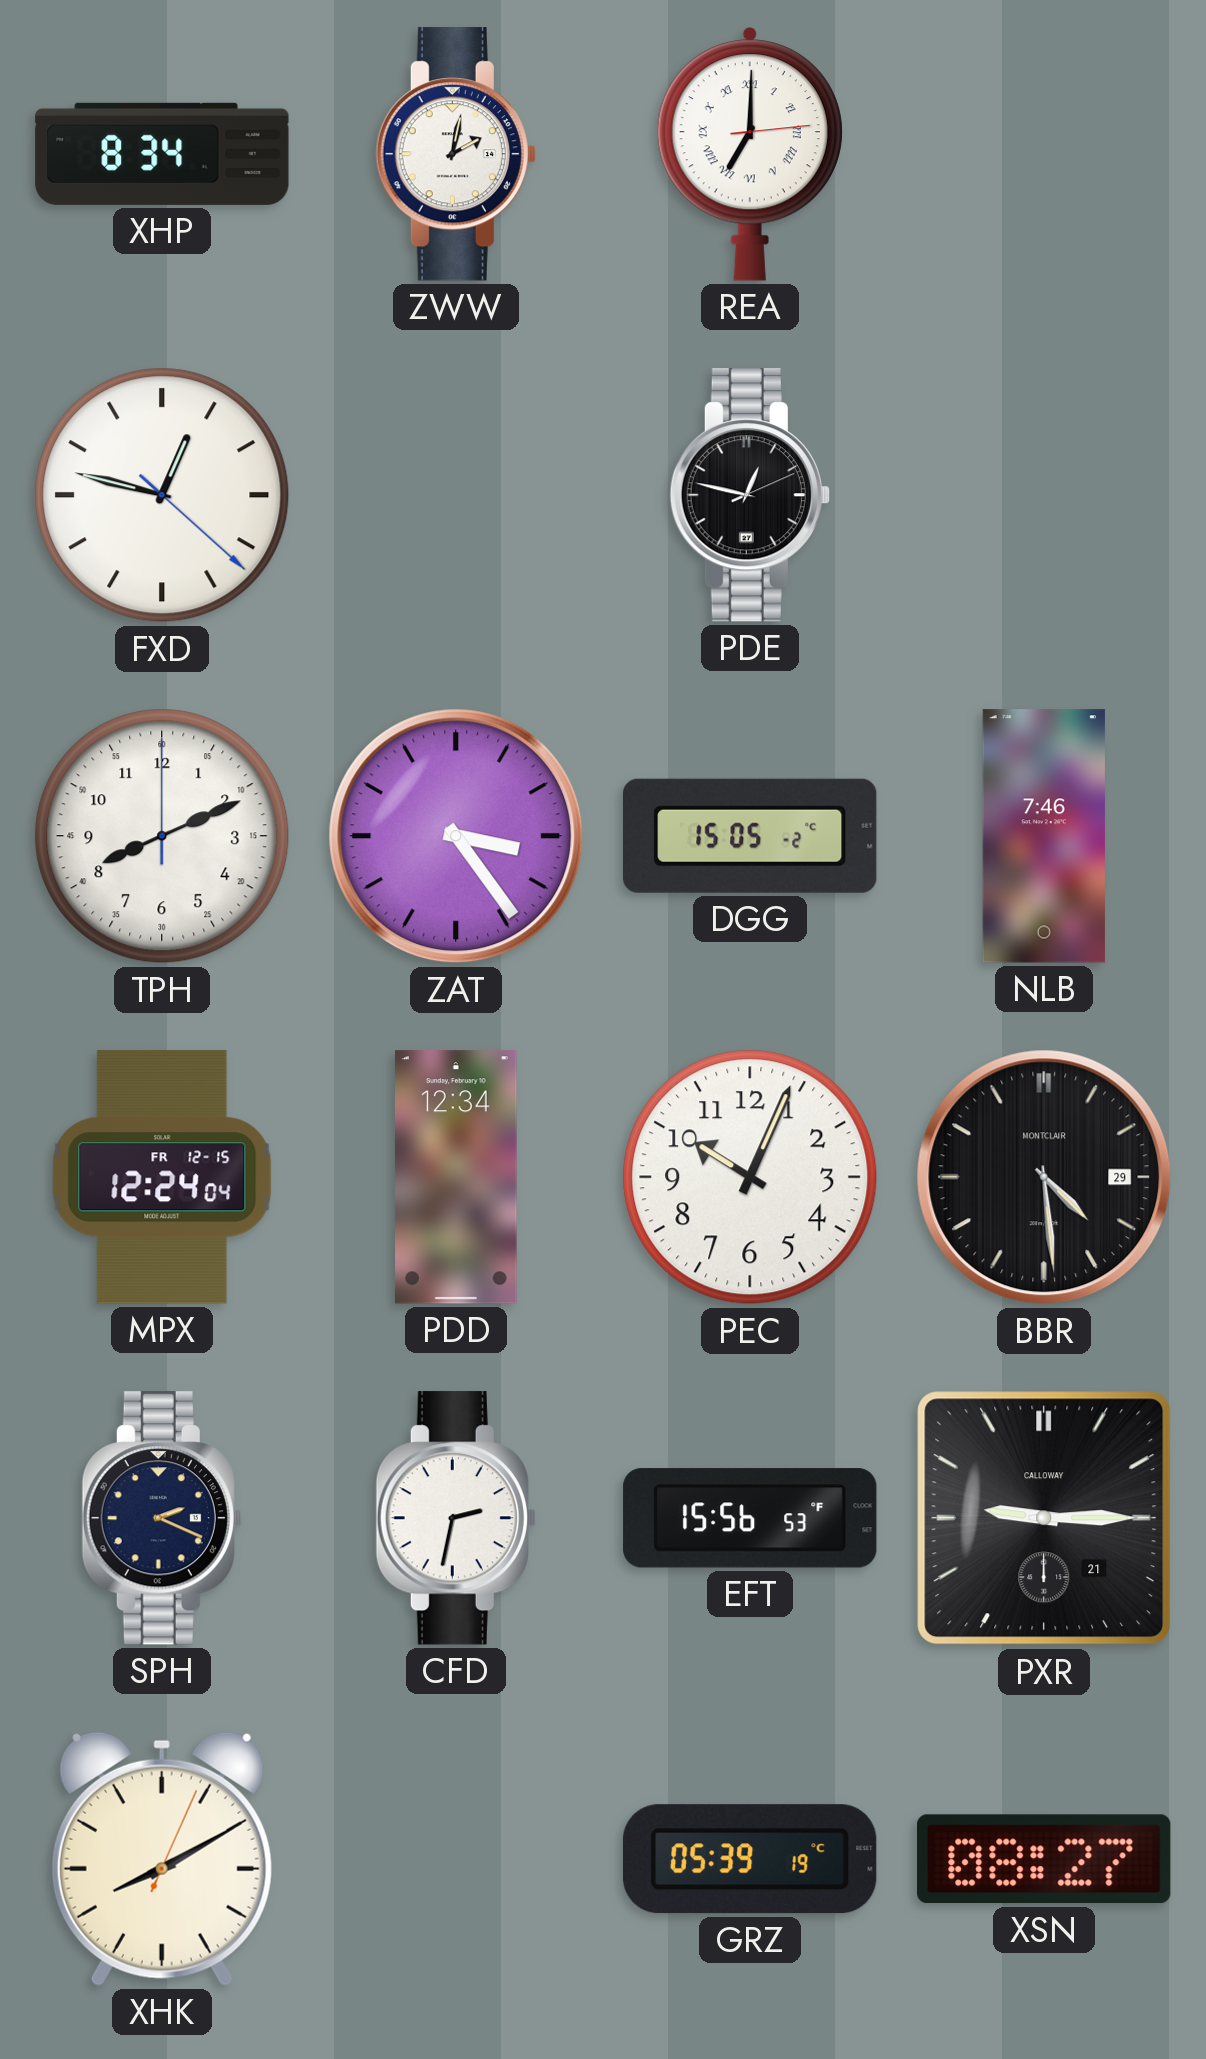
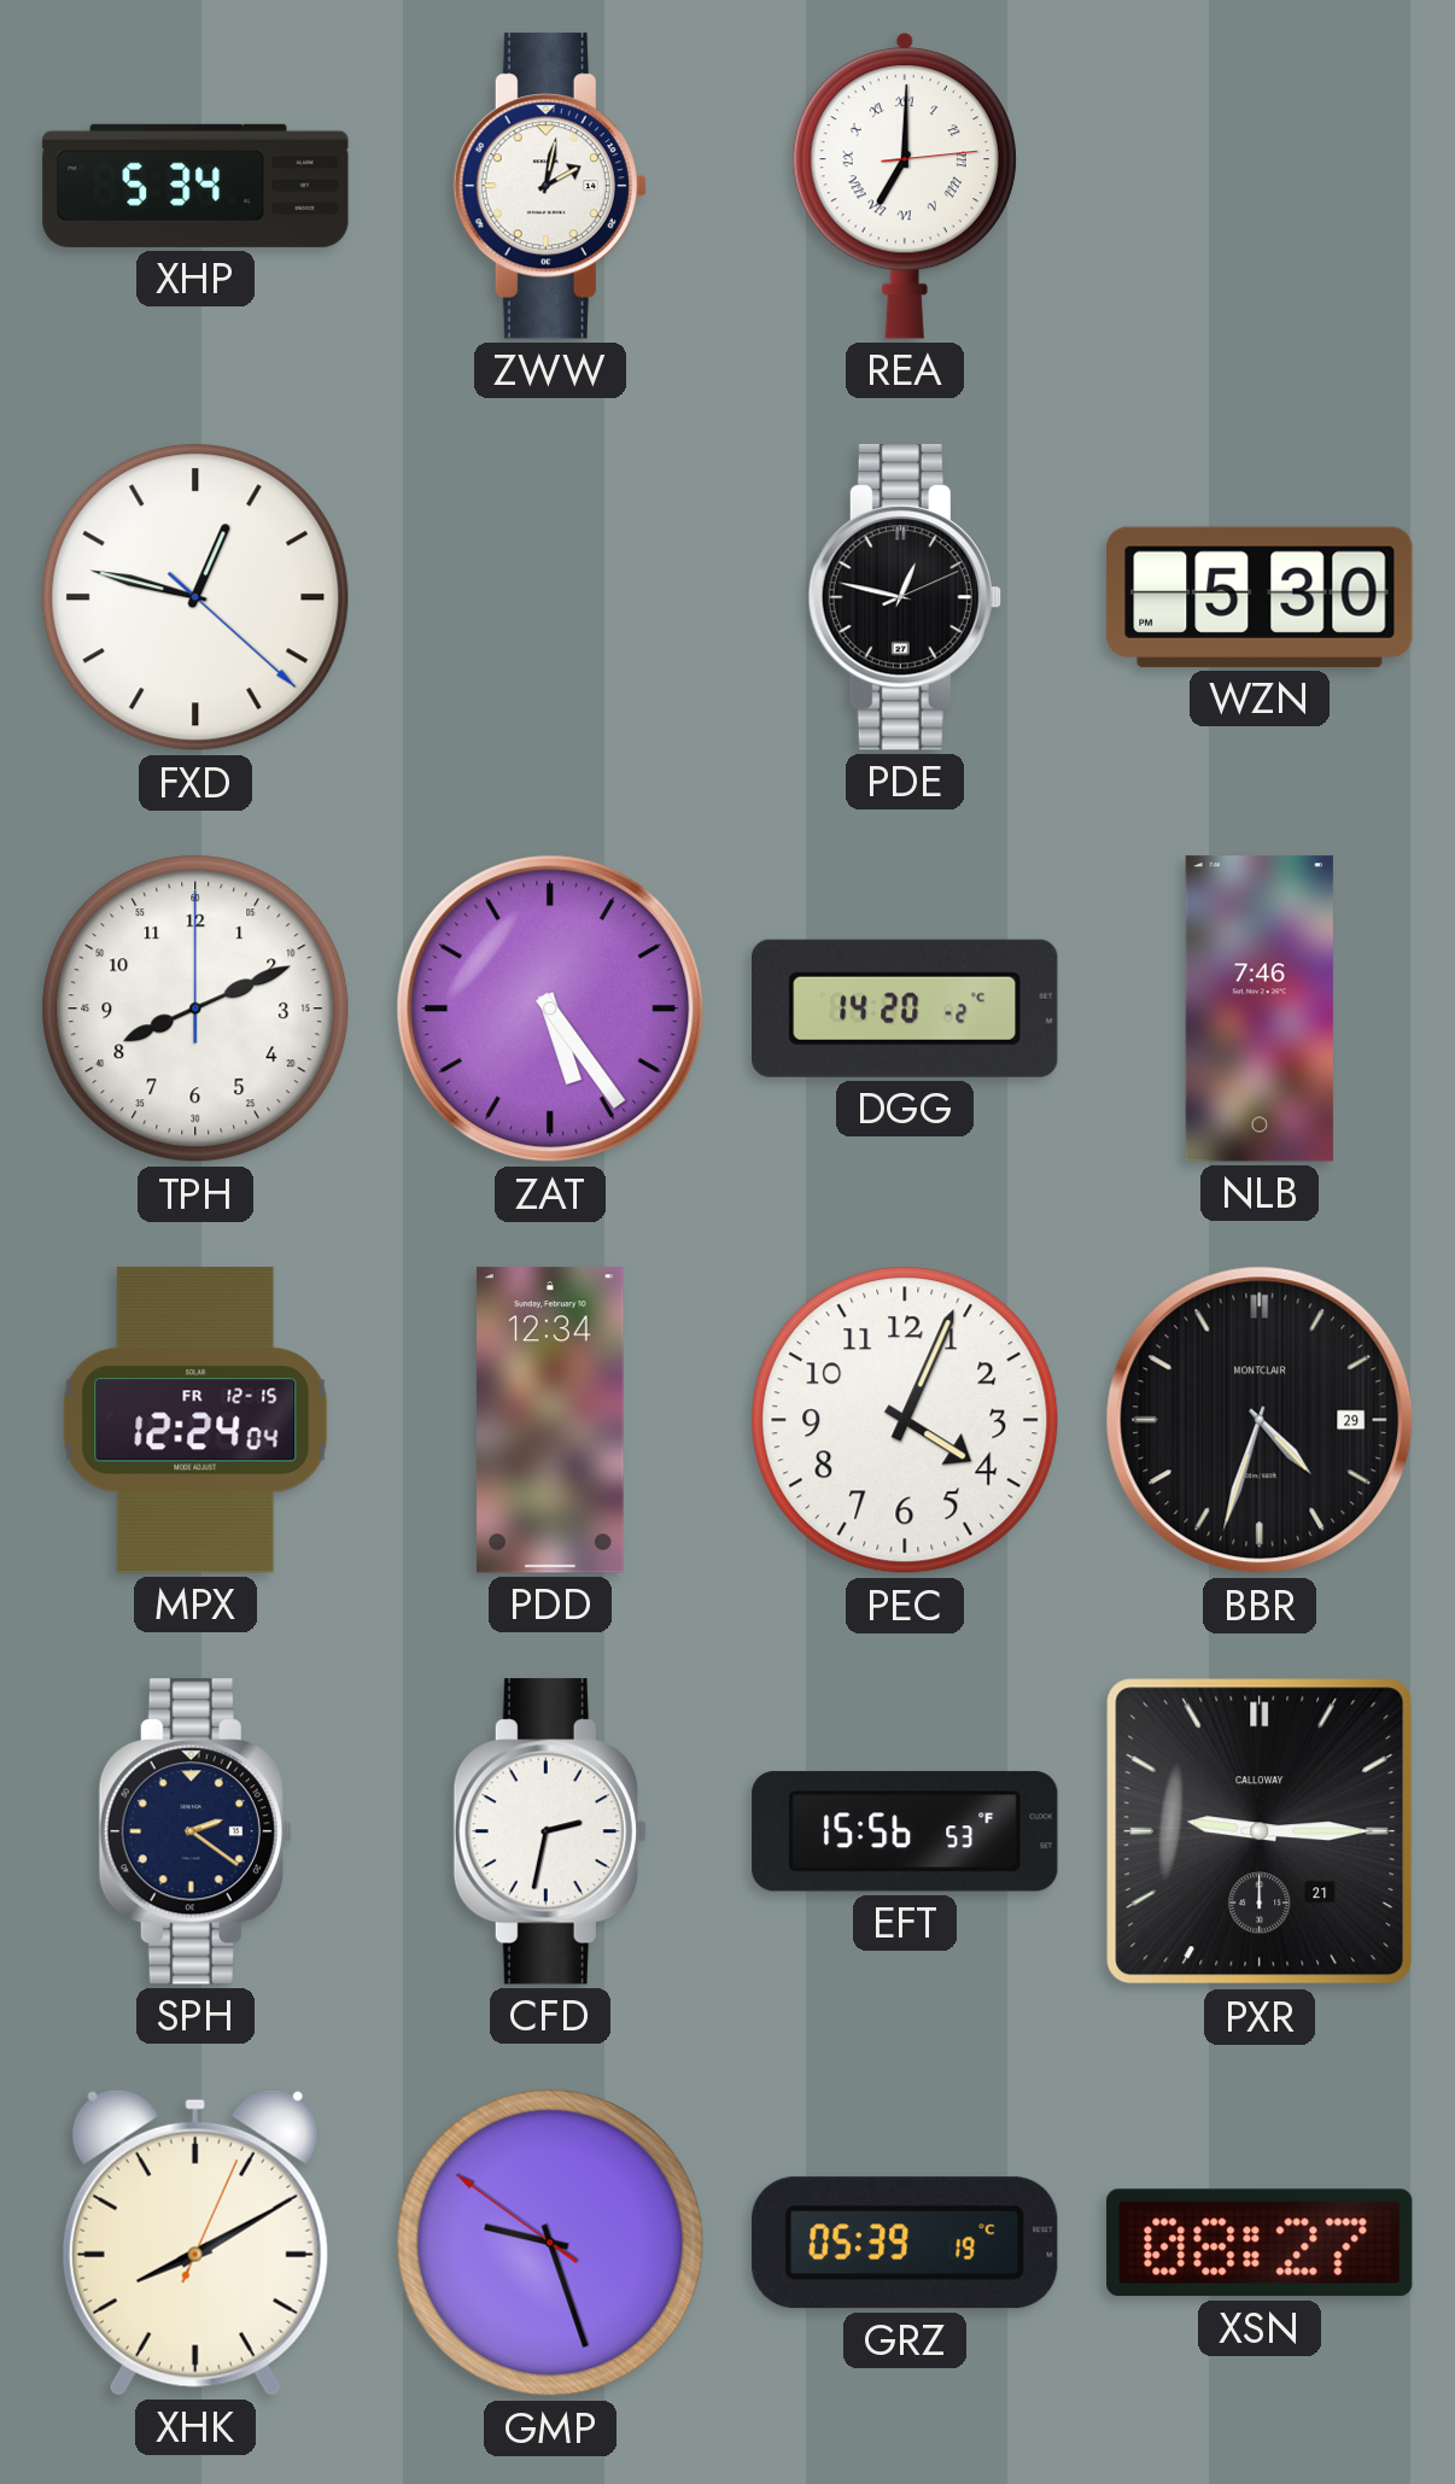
XHP: 8:34 -> 5:34
WZN: none -> 5:30
ZAT: 3:24 -> 5:24
DGG: 15:05 -> 14:20
PEC: 10:04 -> 4:04
BBR: 4:29 -> 4:33
SPH: 2:19 -> 2:21
GMP: none -> 9:26
